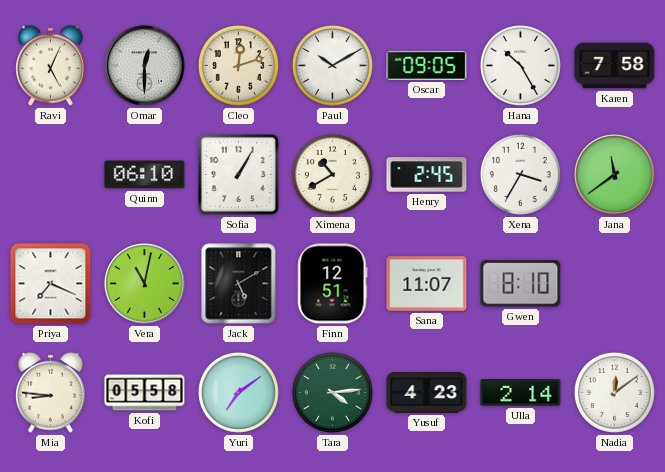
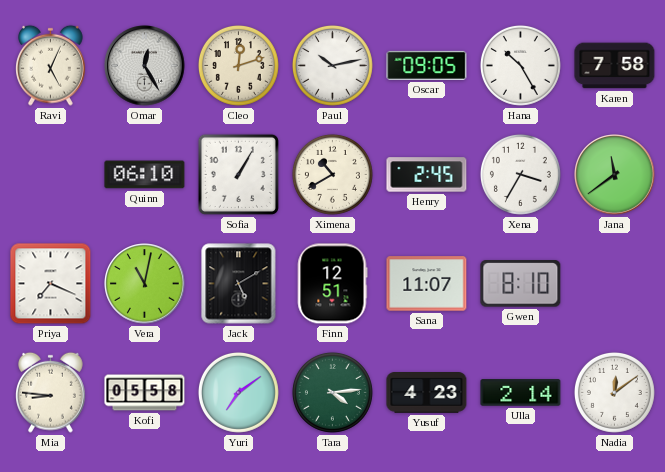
Omar: 12:30 -> 12:25
Paul: 10:10 -> 10:13
